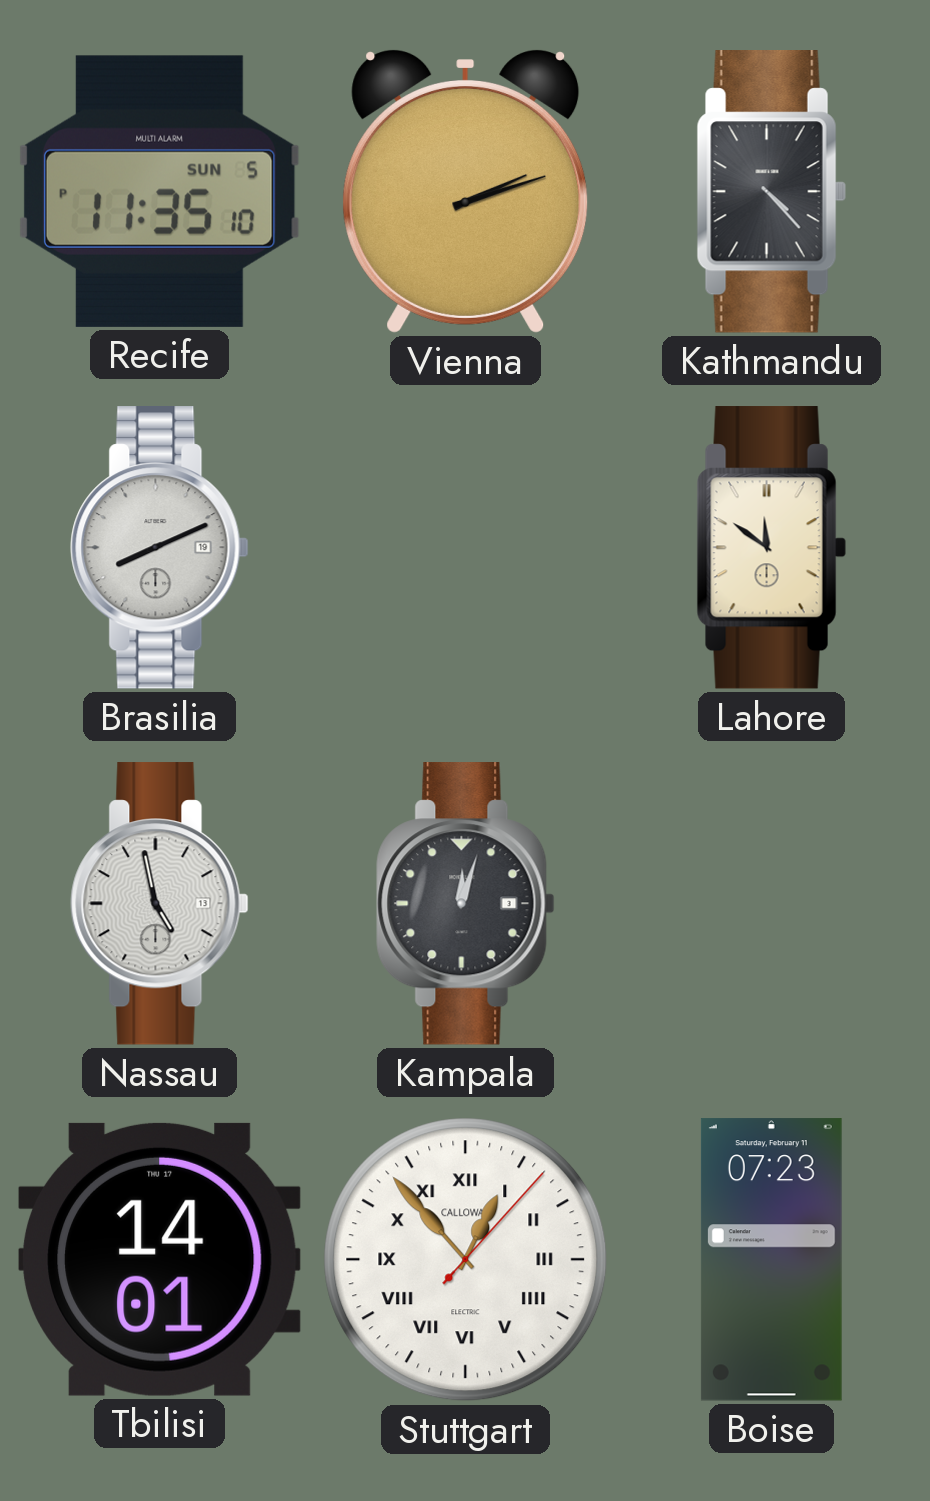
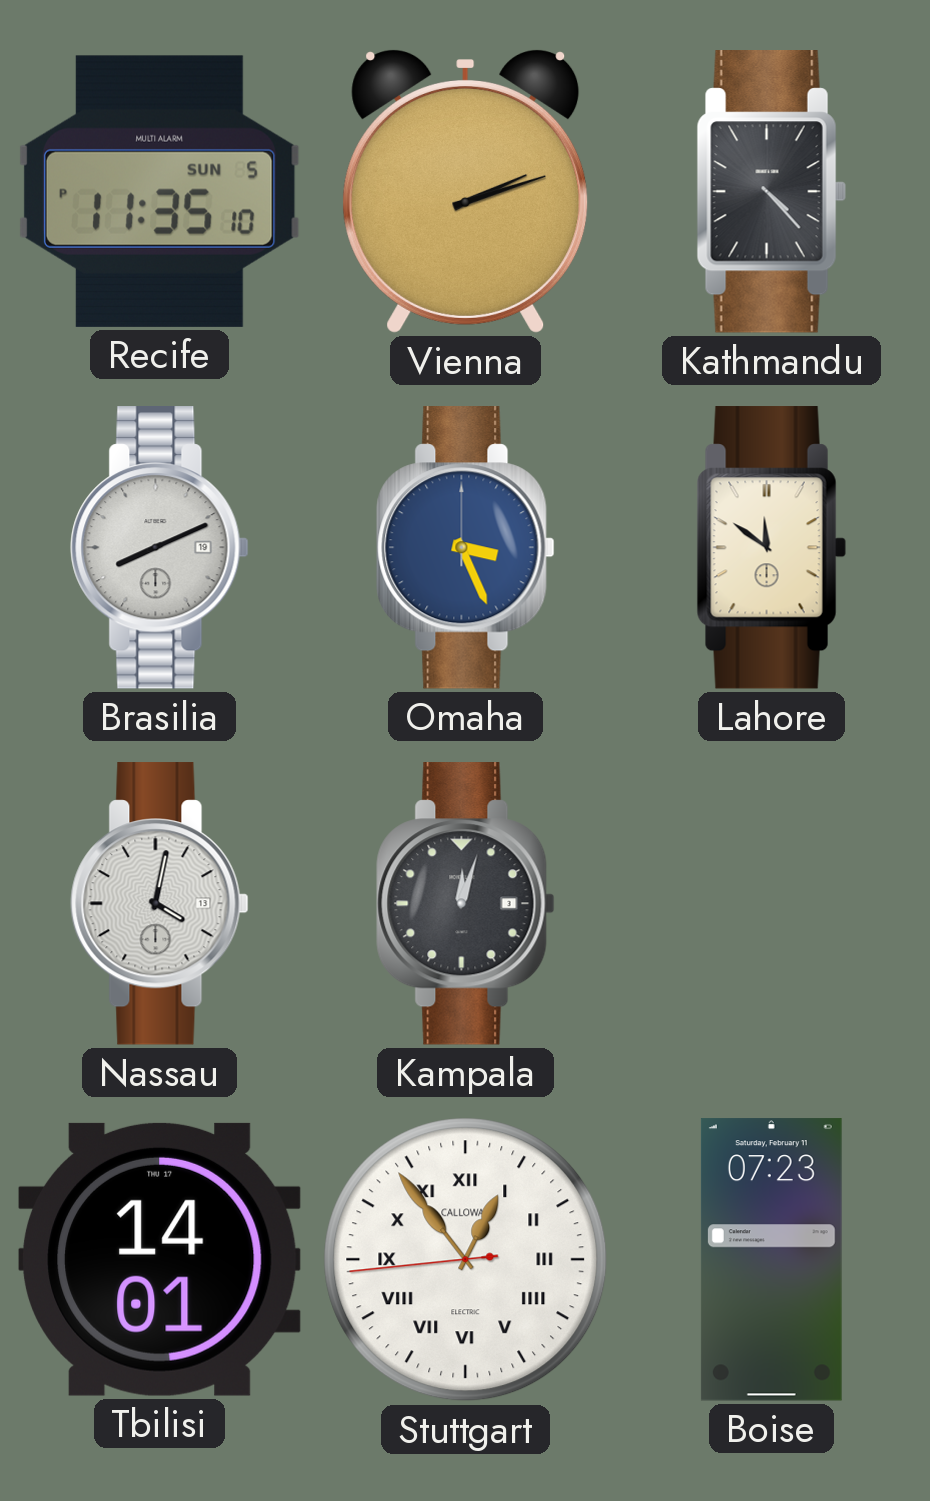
Omaha: none -> 3:26
Nassau: 4:58 -> 4:02
Stuttgart: 12:53:07 -> 12:53:44
